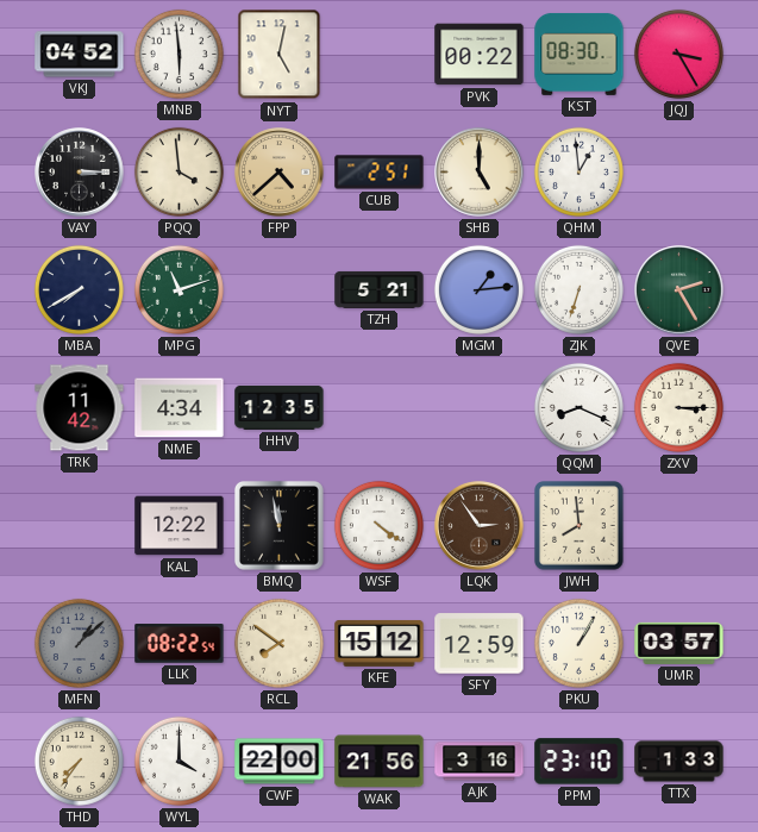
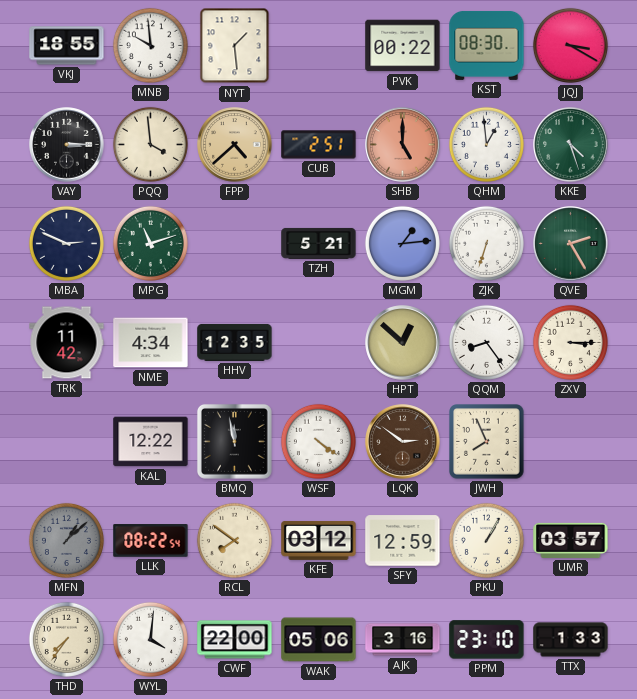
VKJ: 04:52 -> 18:55
MNB: 5:59 -> 9:59
NYT: 5:02 -> 1:29
JQJ: 3:25 -> 3:20
SHB dial: cream -> salmon
KKE: none -> 4:27
MBA: 7:40 -> 2:49
HPT: none -> 12:52
QQM: 8:19 -> 8:24
LQK: 2:54 -> 2:51
JWH: 7:59 -> 7:56
KFE: 15:12 -> 03:12
WYL: 4:00 -> 4:01
WAK: 21:56 -> 05:06
